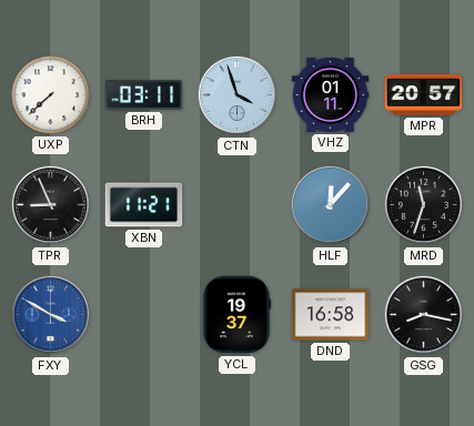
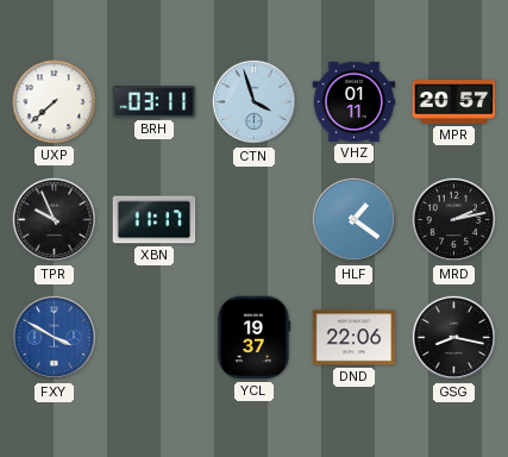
TPR: 8:56 -> 9:56
XBN: 11:21 -> 11:17
HLF: 12:07 -> 1:21
MRD: 11:33 -> 2:13
DND: 16:58 -> 22:06
